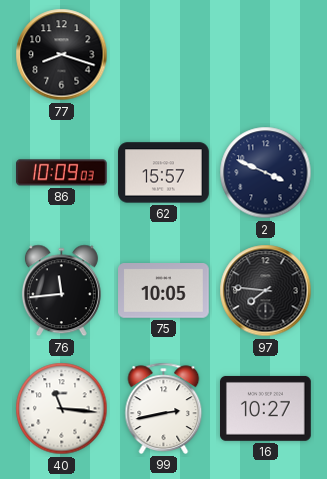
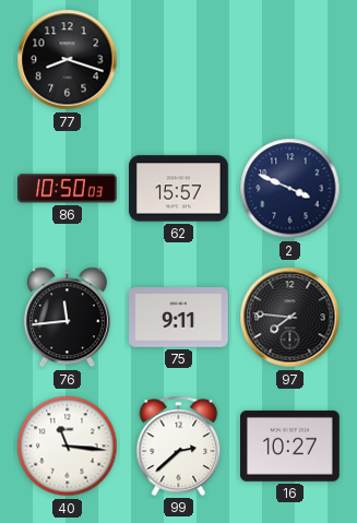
86: 10:09 -> 10:50
75: 10:05 -> 9:11
99: 2:43 -> 2:38
